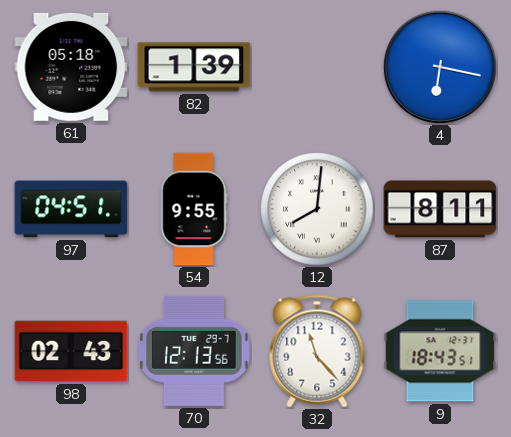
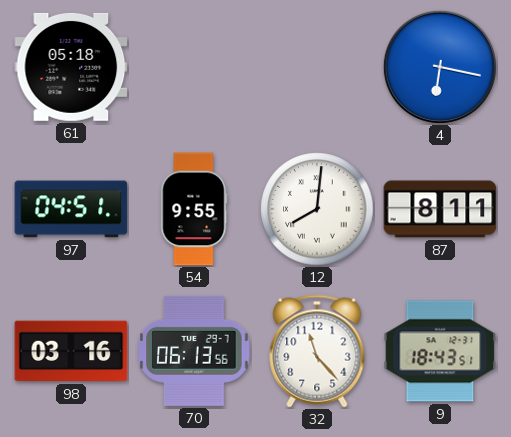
82: 1:39 -> none
98: 02:43 -> 03:16
70: 12:13 -> 06:13
